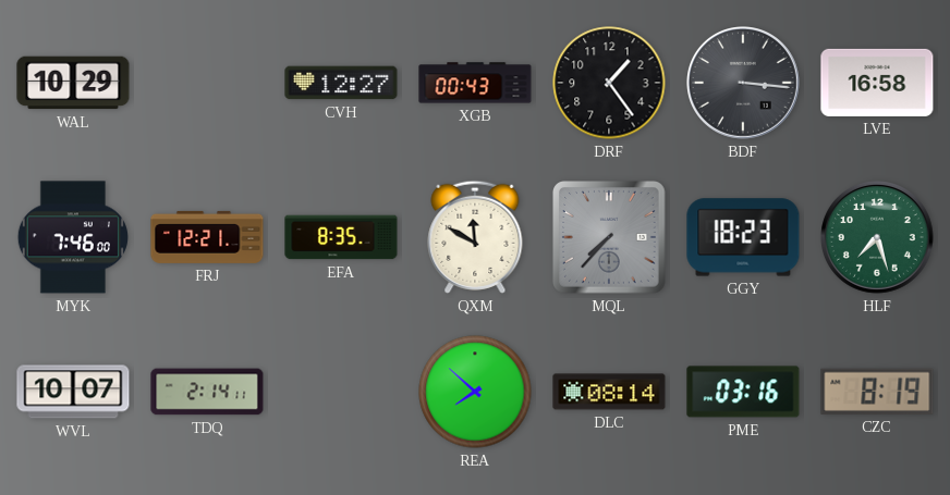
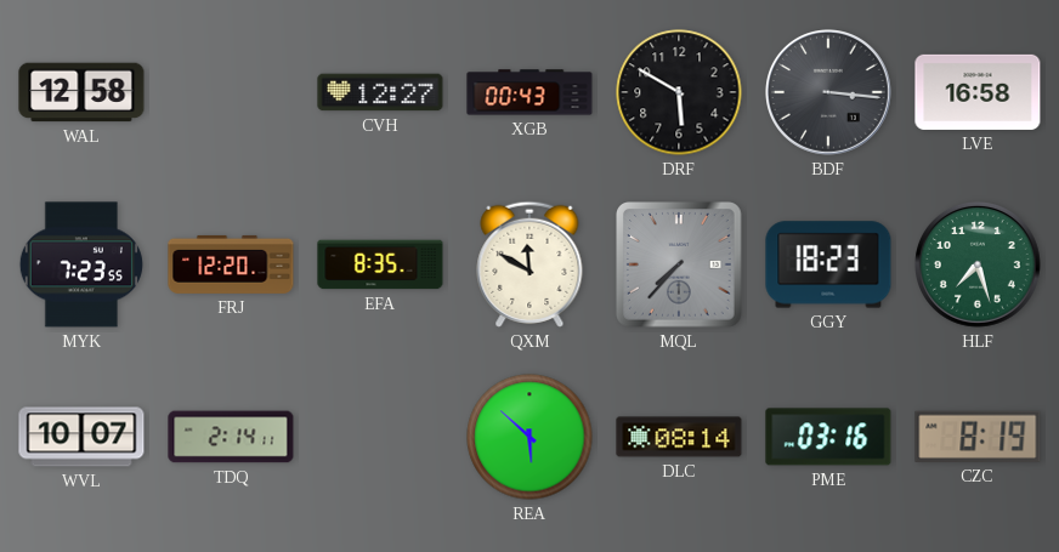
WAL: 10:29 -> 12:58
DRF: 1:24 -> 5:50
MYK: 7:46 -> 7:23
FRJ: 12:21 -> 12:20
REA: 7:52 -> 5:52
